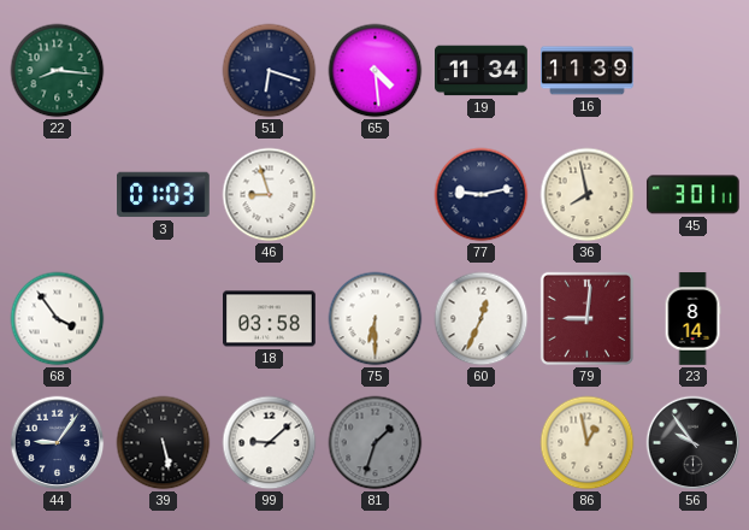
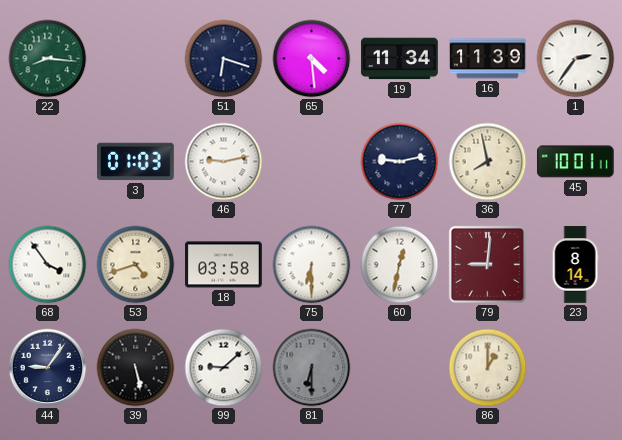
1: none -> 2:36
46: 8:57 -> 9:13
45: 3:01 -> 10:01
53: none -> 4:42
60: 12:34 -> 12:32
81: 1:33 -> 6:30
86: 12:58 -> 1:00
56: 9:54 -> none
